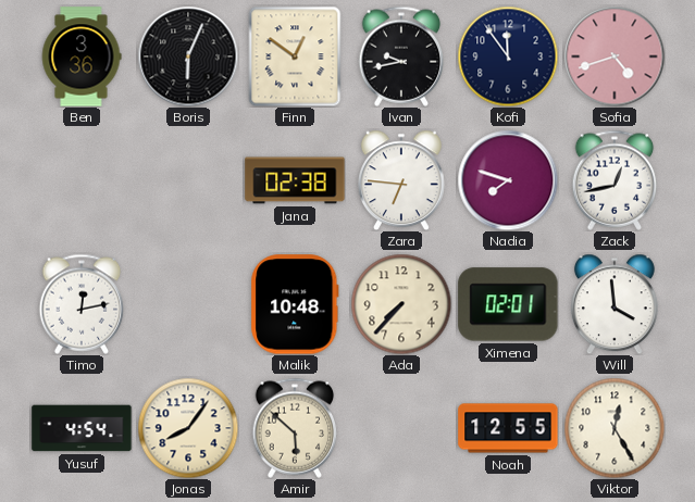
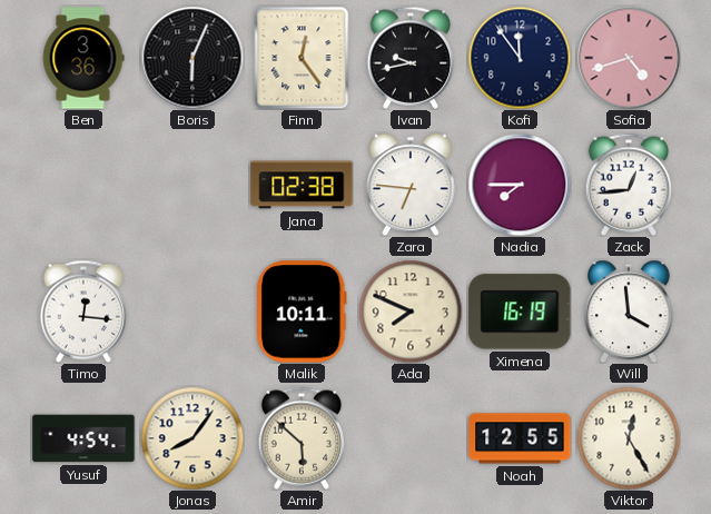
Finn: 12:51 -> 12:24
Nadia: 7:48 -> 7:45
Zack: 12:43 -> 12:44
Timo: 12:13 -> 12:16
Malik: 10:48 -> 10:11
Ada: 7:37 -> 7:49
Ximena: 02:01 -> 16:19
